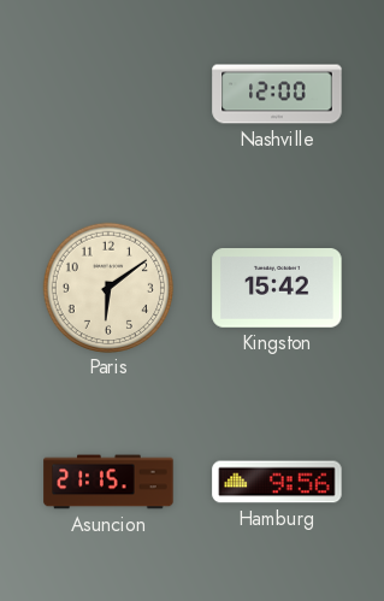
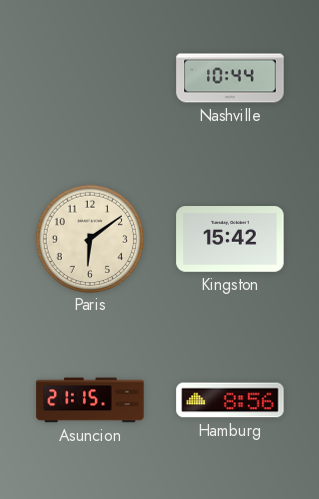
Nashville: 12:00 -> 10:44
Hamburg: 9:56 -> 8:56
